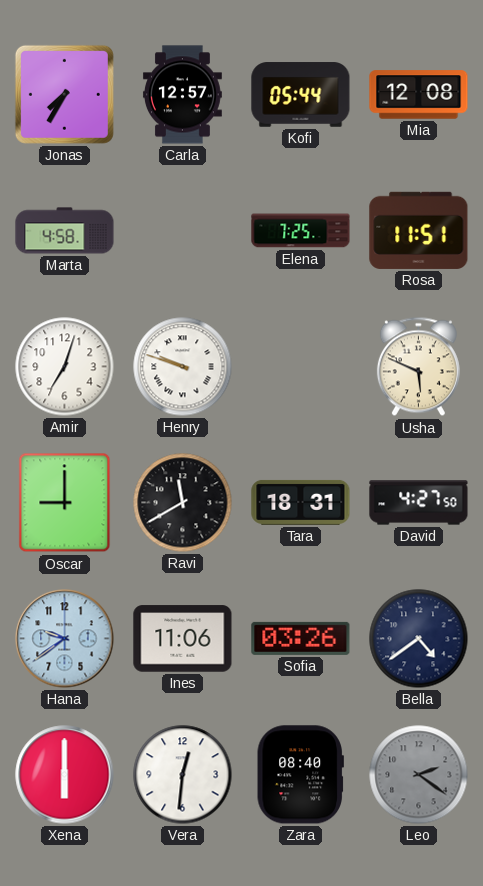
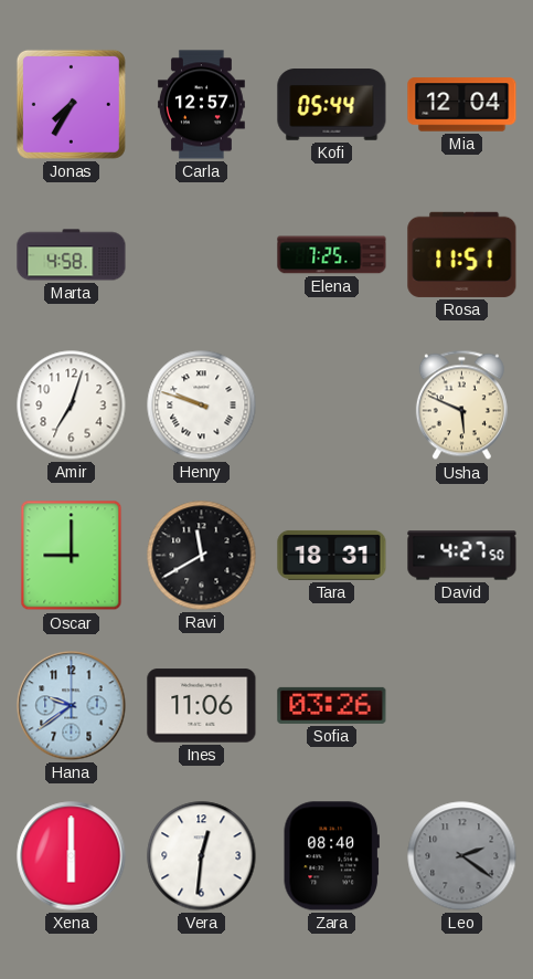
Mia: 12:08 -> 12:04
Bella: 4:39 -> none
